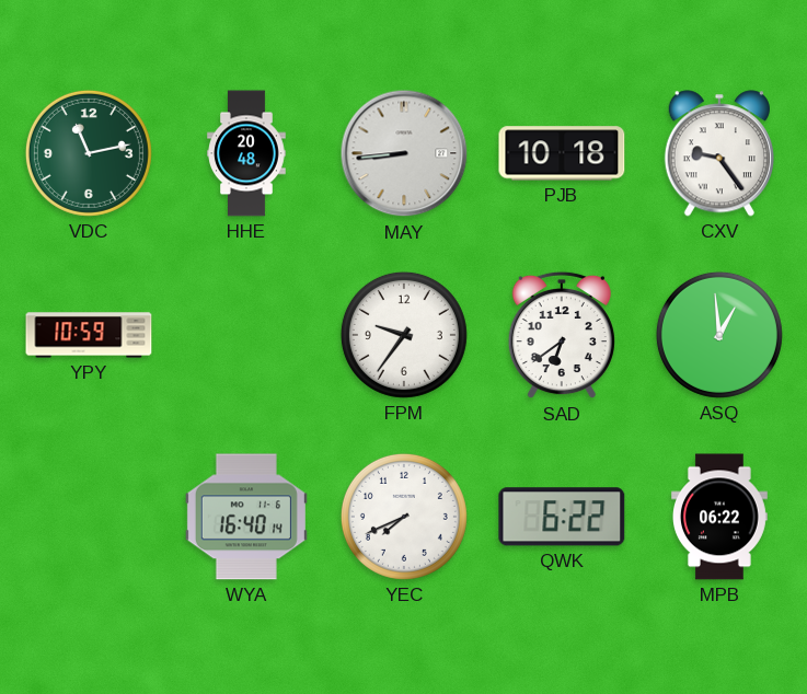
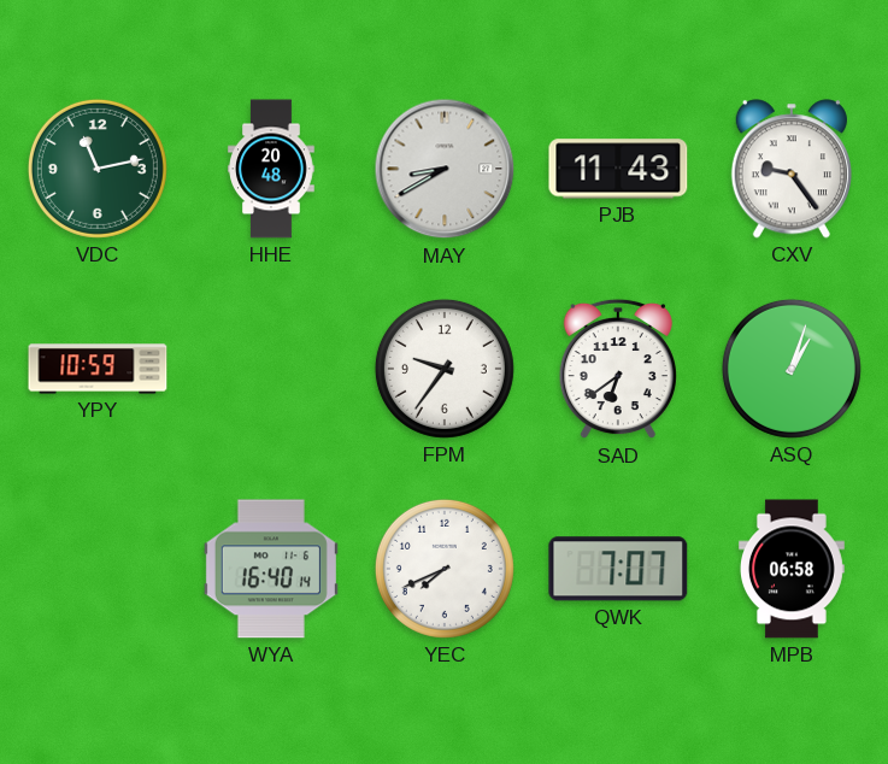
MAY: 8:44 -> 8:40
PJB: 10:18 -> 11:43
ASQ: 12:59 -> 1:03
QWK: 6:22 -> 7:07
MPB: 06:22 -> 06:58
